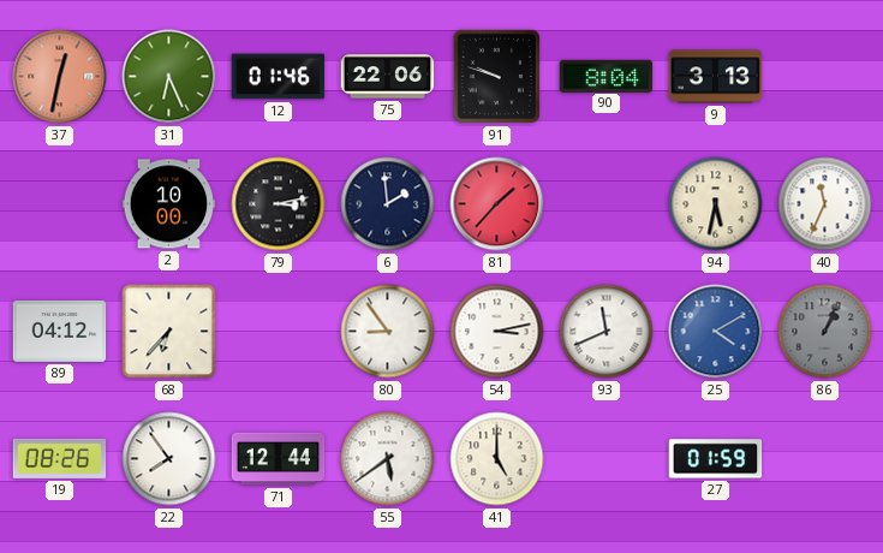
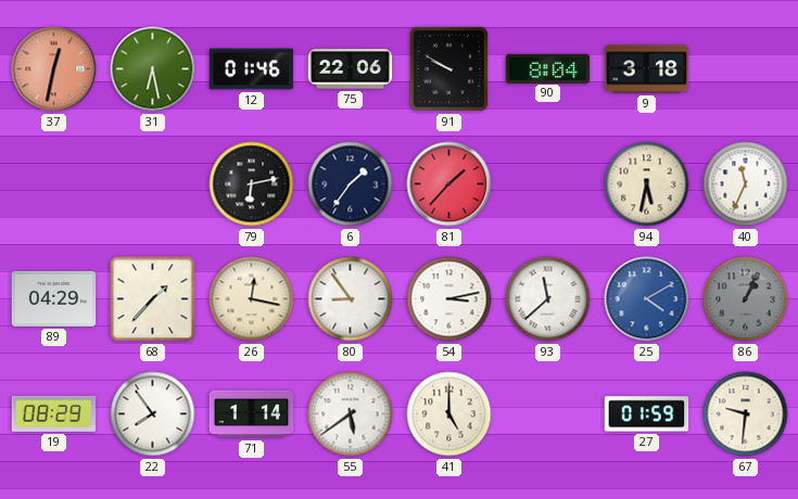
31: 6:26 -> 6:28
91: 9:48 -> 9:50
9: 3:13 -> 3:18
2: 10:00 -> none
79: 3:13 -> 6:13
6: 1:59 -> 1:36
89: 04:12 -> 04:29
68: 6:37 -> 1:37
26: none -> 12:17
93: 11:41 -> 11:38
19: 08:26 -> 08:29
71: 12:44 -> 1:14
67: none -> 9:31
